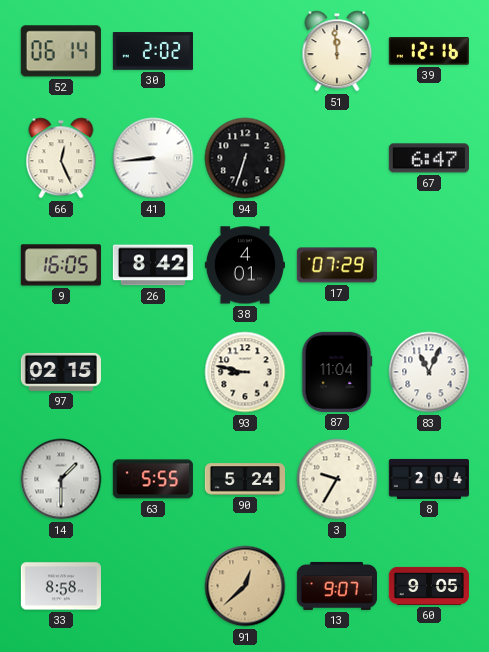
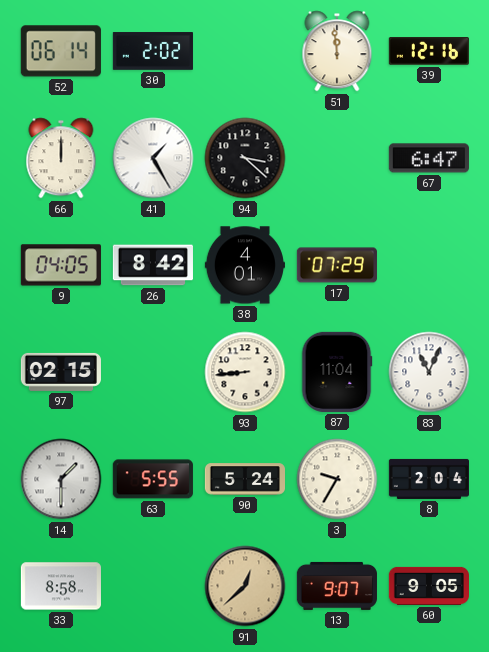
66: 12:26 -> 12:00
41: 8:44 -> 1:25
94: 6:33 -> 3:22
9: 16:05 -> 04:05
93: 8:47 -> 8:44
